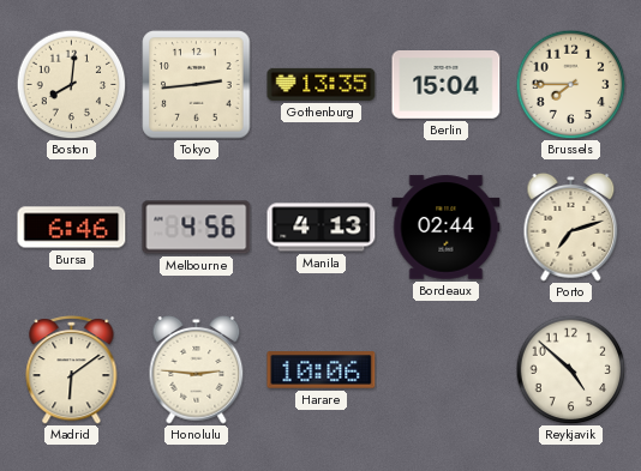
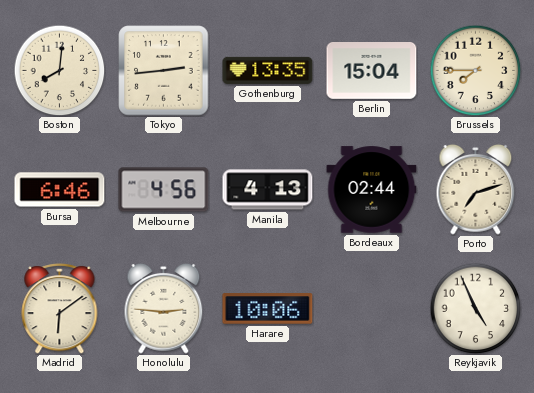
Reykjavik: 4:52 -> 4:56
